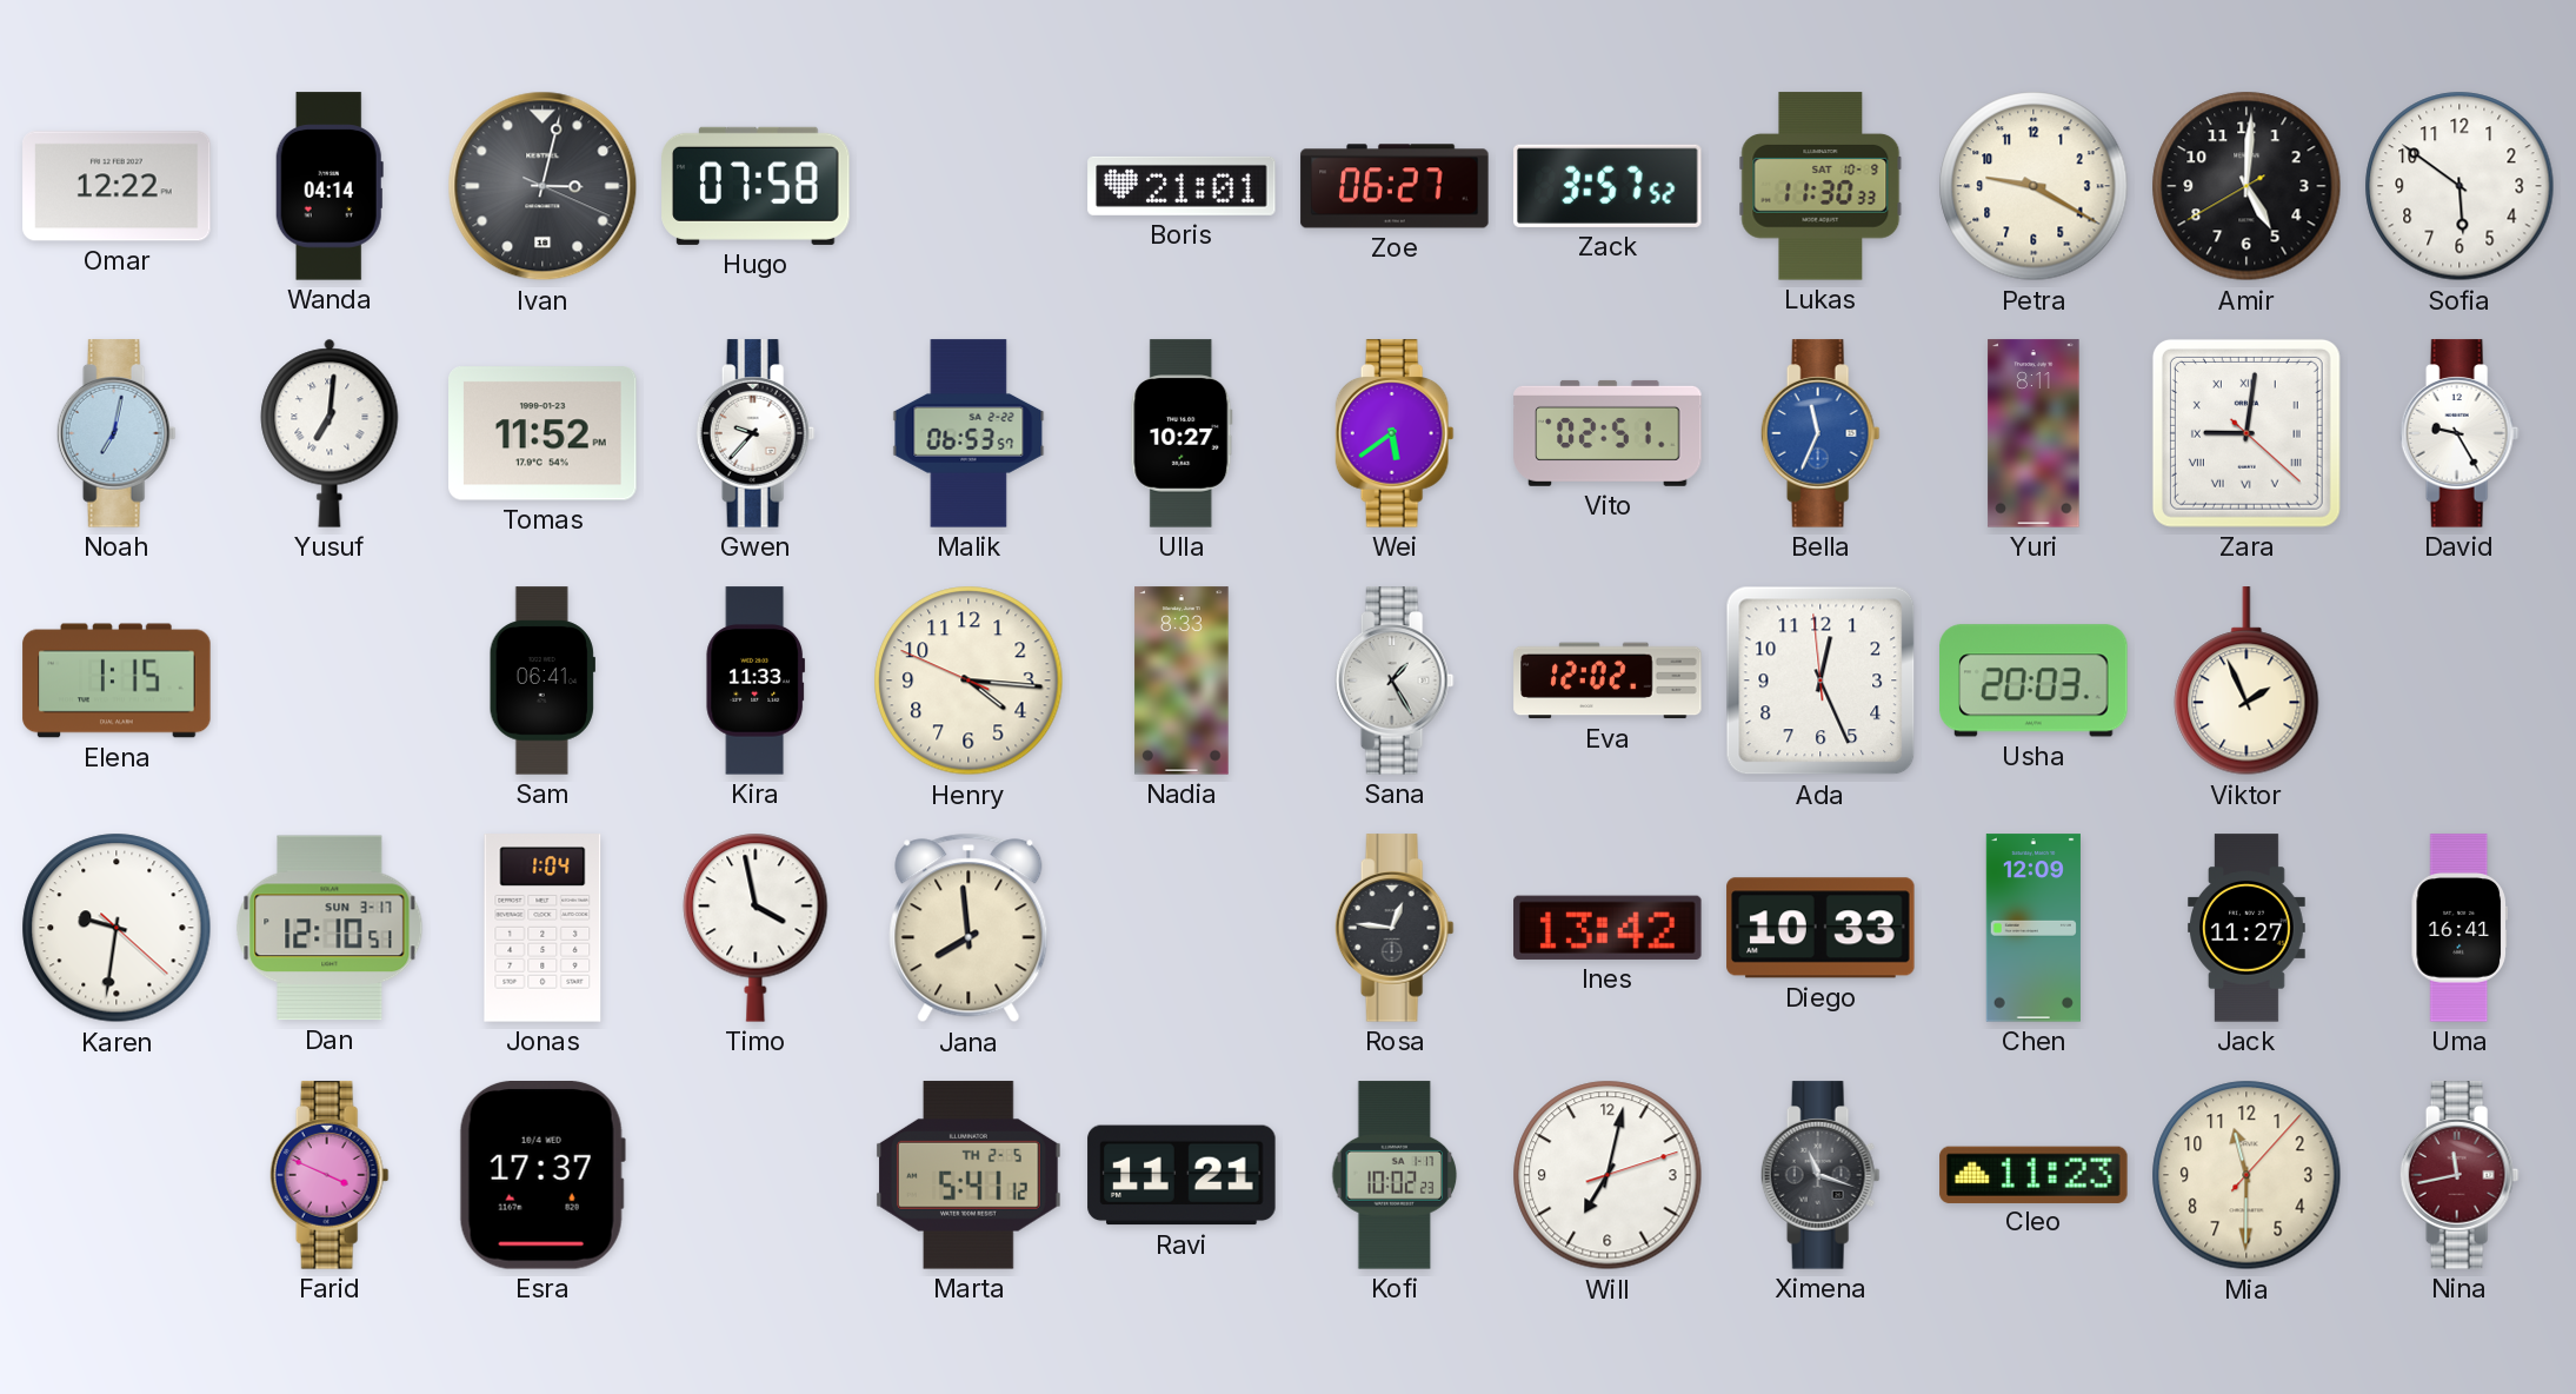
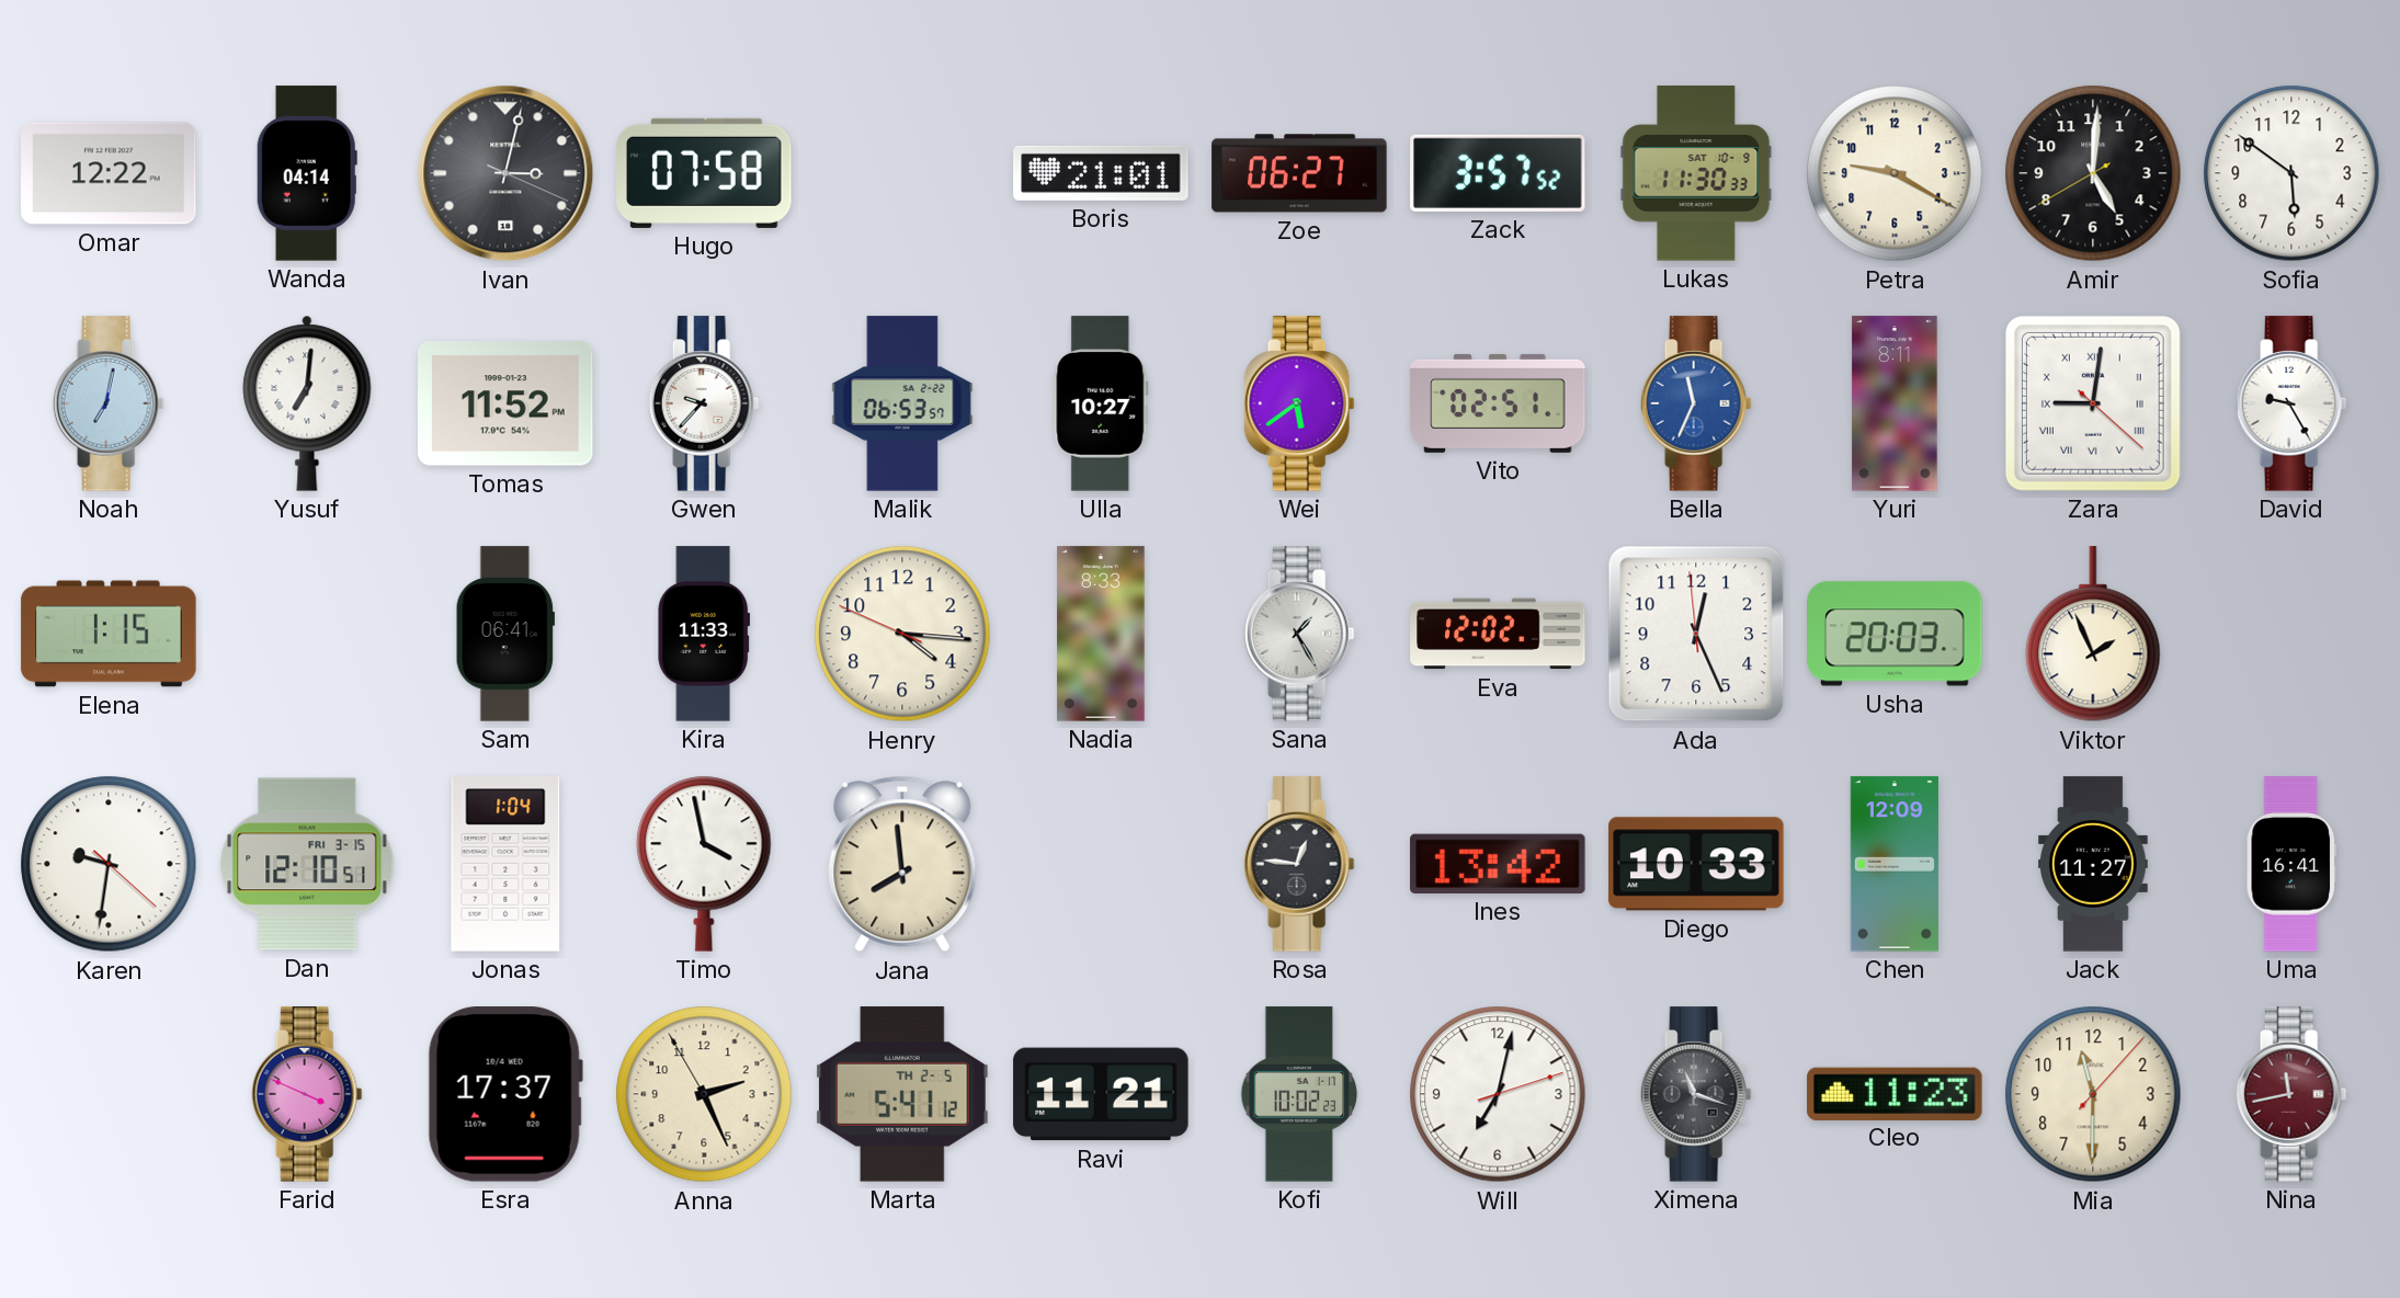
Dan date: SUN 3-17 -> FRI 3-15
Anna: none -> 2:25
